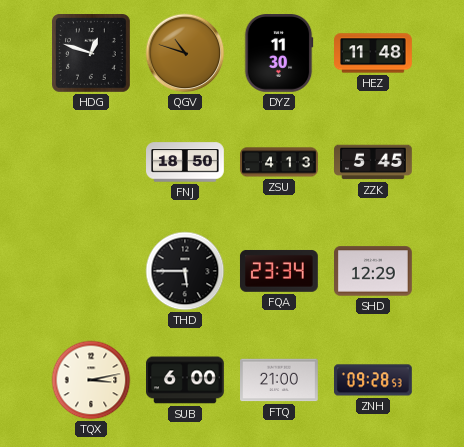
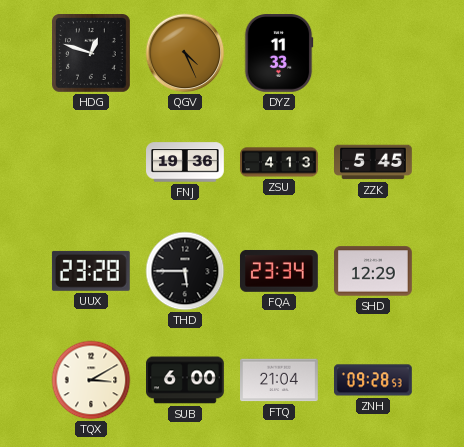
QGV: 10:48 -> 4:26
DYZ: 11:30 -> 11:33
HEZ: 11:48 -> none
FNJ: 18:50 -> 19:36
UUX: none -> 23:28
TQX: 3:13 -> 3:10
FTQ: 21:00 -> 21:04
